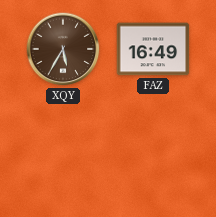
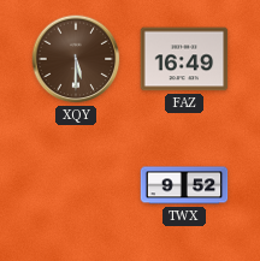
XQY: 5:35 -> 5:30
TWX: none -> 9:52
